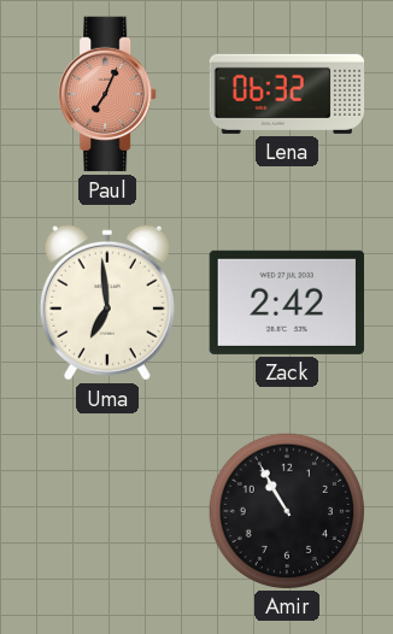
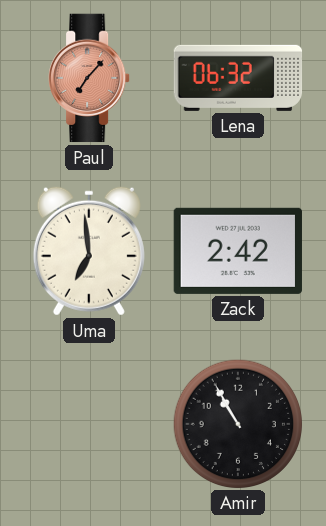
Paul: 7:04 -> 7:07
